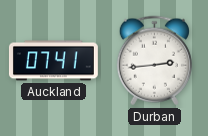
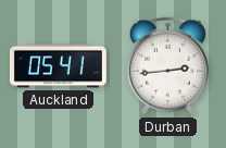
Auckland: 07:41 -> 05:41
